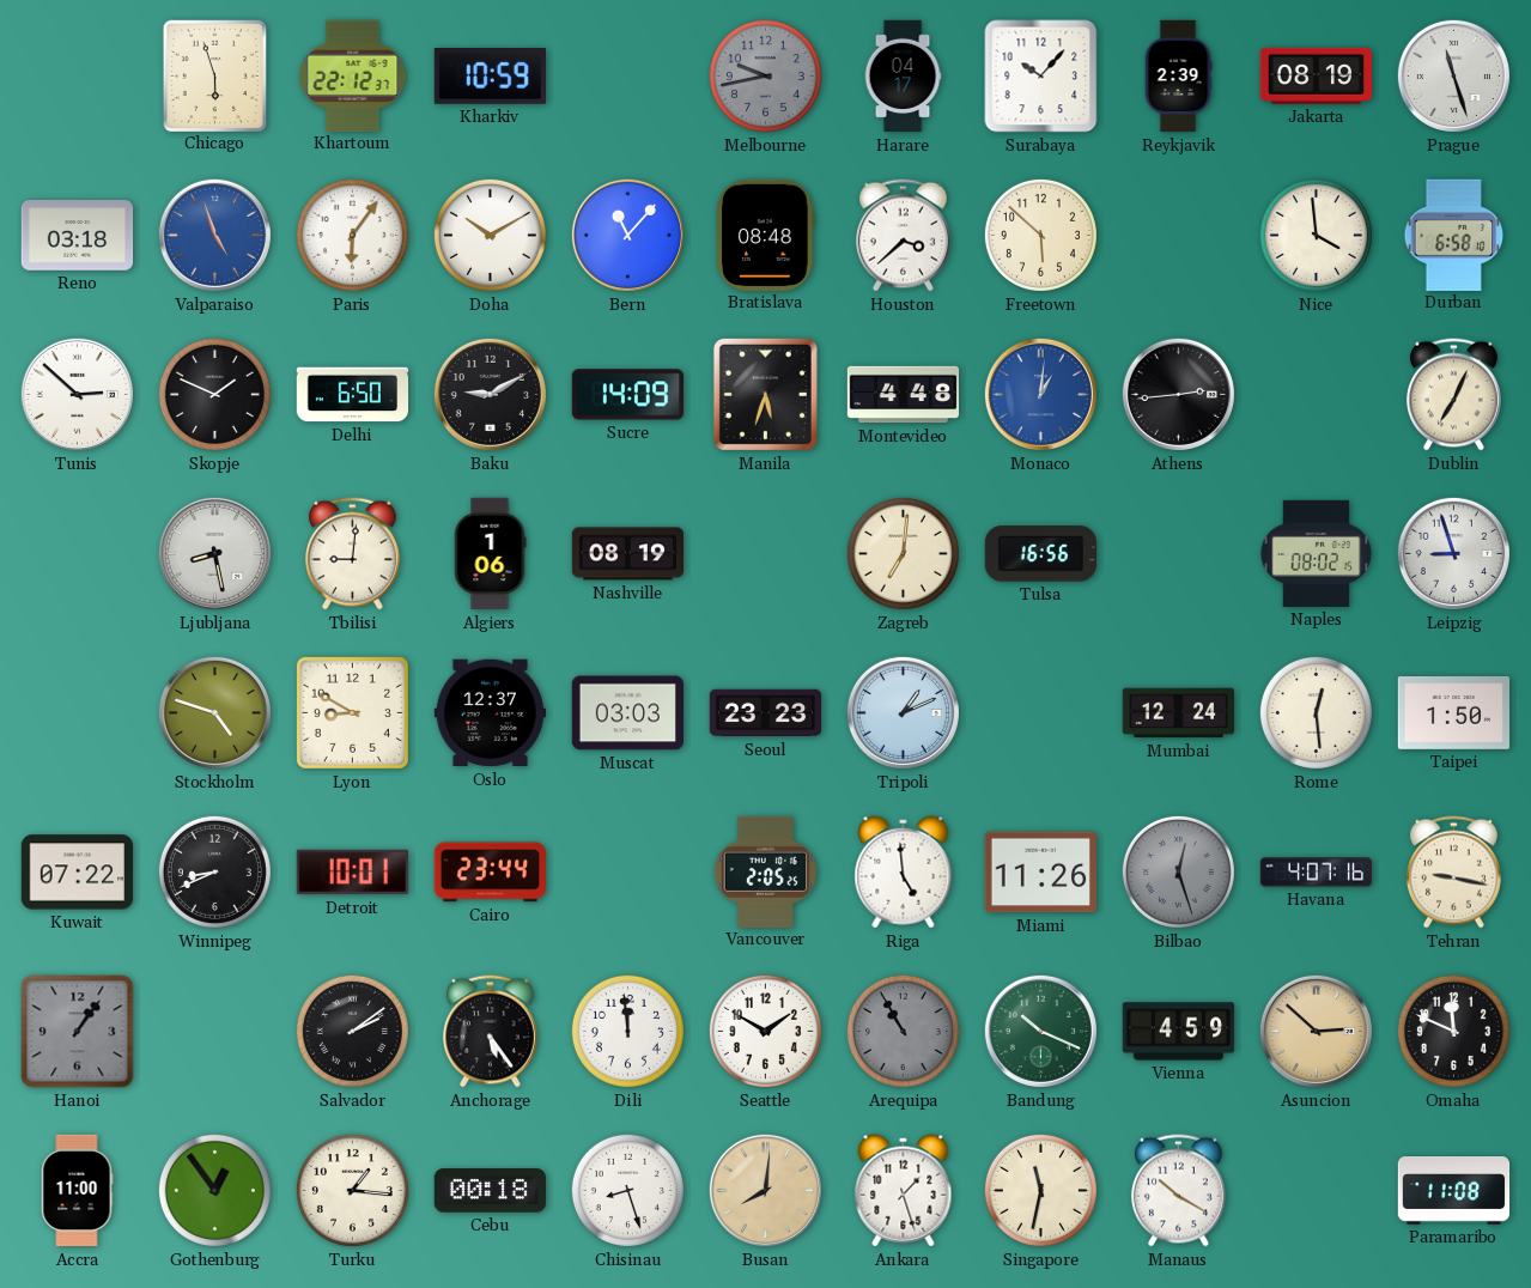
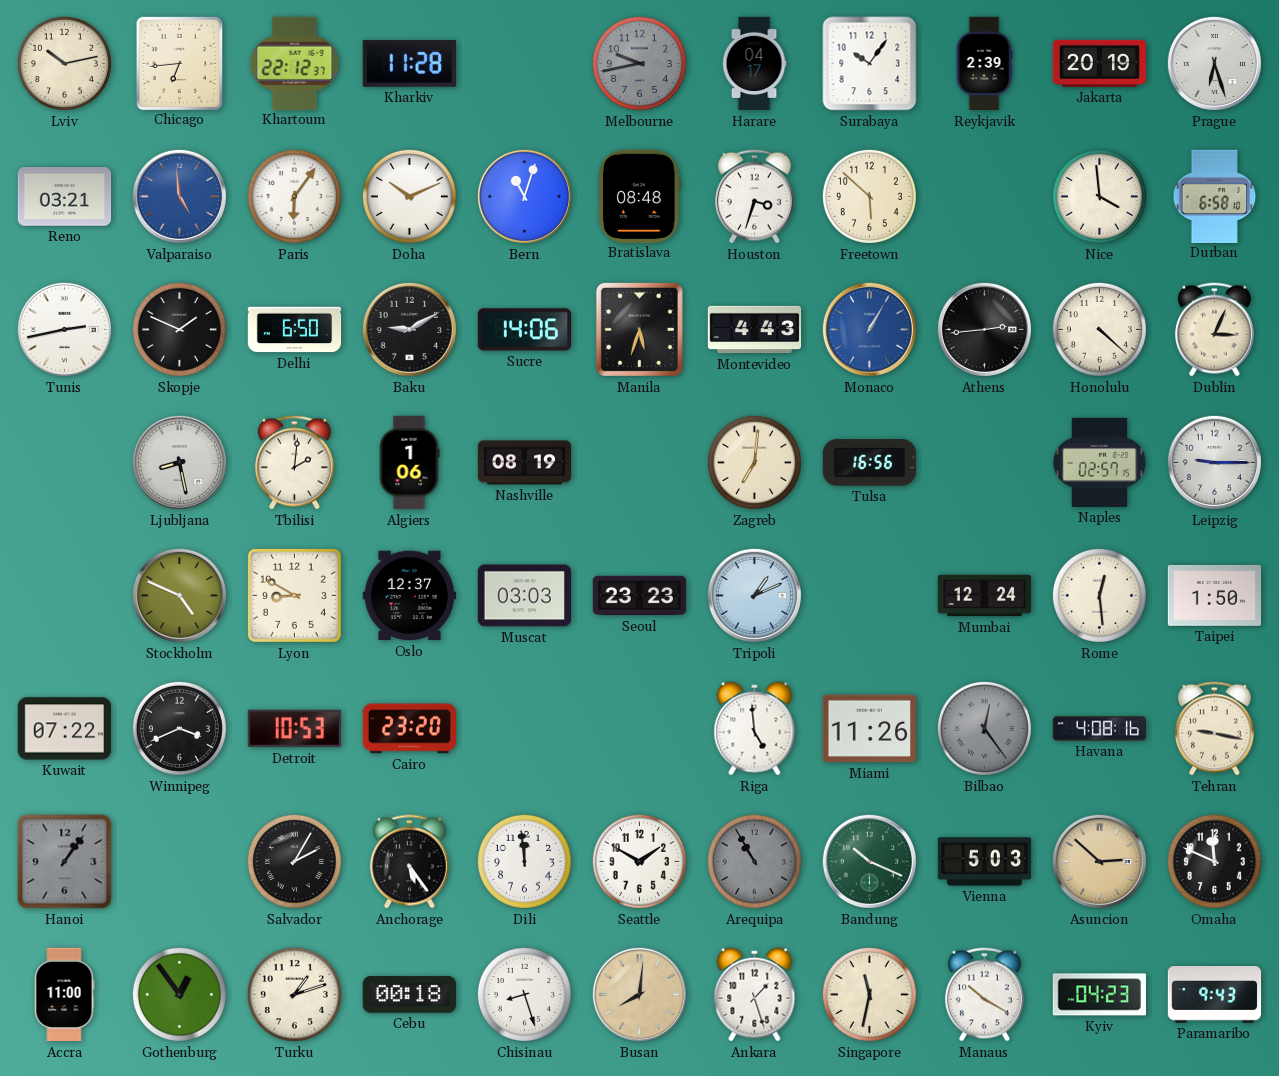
Lviv: none -> 10:13
Chicago: 5:57 -> 6:44
Kharkiv: 10:59 -> 11:28
Surabaya: 10:07 -> 10:06
Jakarta: 08:19 -> 20:19
Prague: 11:27 -> 6:27
Reno: 03:18 -> 03:21
Valparaiso: 4:57 -> 4:59
Doha: 10:10 -> 10:11
Bern: 11:07 -> 11:03
Houston: 3:38 -> 3:33
Tunis: 2:52 -> 2:43
Sucre: 14:09 -> 14:06
Montevideo: 4:48 -> 4:43
Monaco: 1:01 -> 1:05
Honolulu: none -> 4:22
Dublin: 7:04 -> 3:04
Tbilisi: 9:01 -> 2:01
Naples: 08:02 -> 02:57
Leipzig: 8:57 -> 9:15
Stockholm: 4:48 -> 4:49
Winnipeg: 8:41 -> 3:41
Detroit: 10:01 -> 10:53
Cairo: 23:44 -> 23:20
Vancouver: 2:05 -> none
Bilbao: 12:27 -> 12:24
Havana: 4:07 -> 4:08
Salvador: 2:09 -> 2:05
Vienna: 4:59 -> 5:03
Turku: 1:16 -> 1:12
Kyiv: none -> 04:23
Paramaribo: 11:08 -> 9:43
